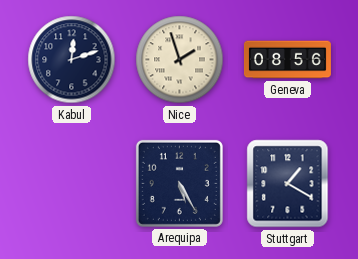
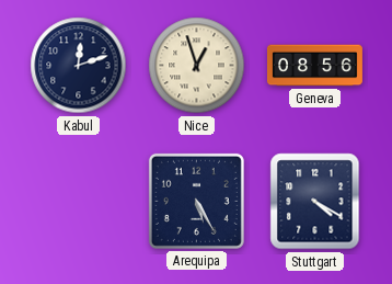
Nice: 1:57 -> 12:57
Stuttgart: 1:20 -> 4:20
